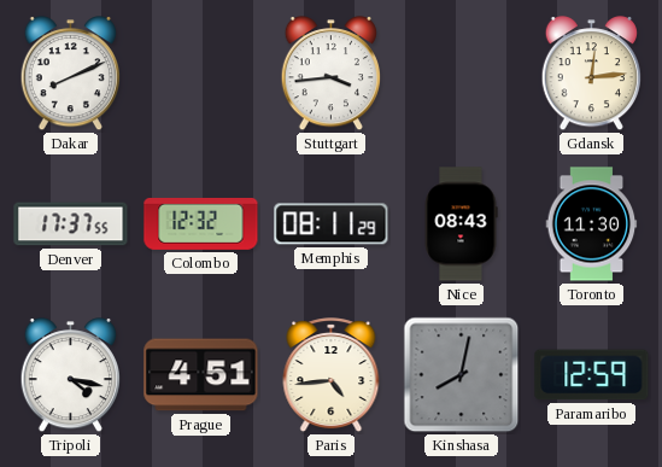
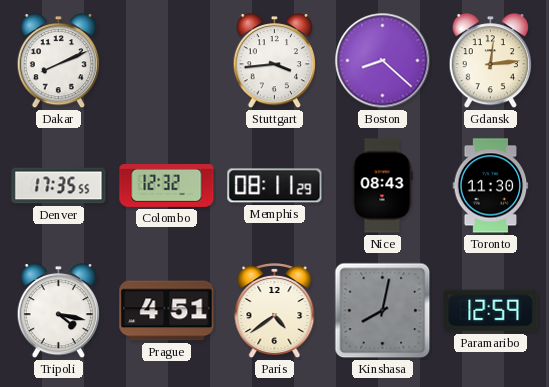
Boston: none -> 8:22
Denver: 17:37 -> 17:35
Paris: 4:44 -> 4:39
